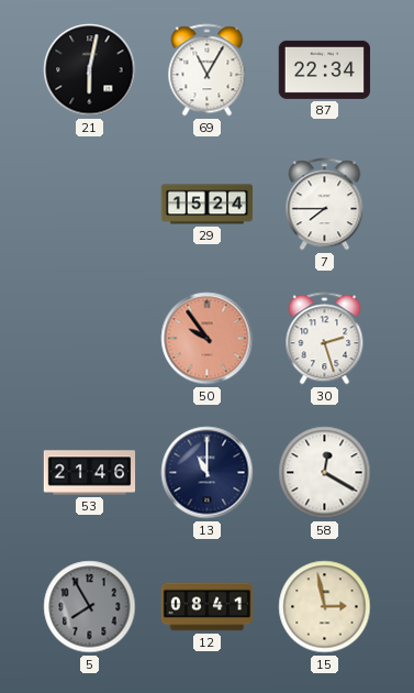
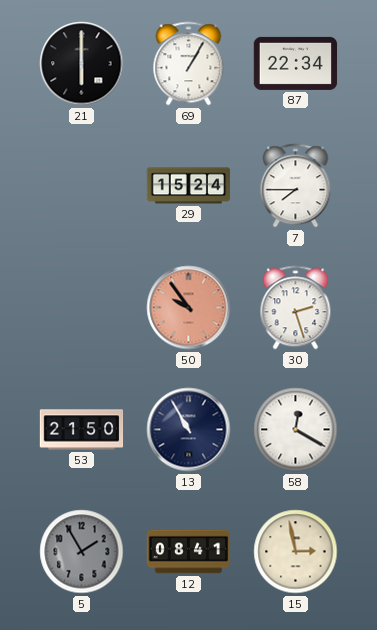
21: 6:02 -> 6:00
69: 11:05 -> 1:05
53: 21:46 -> 21:50
13: 11:00 -> 10:55
5: 7:55 -> 1:55
